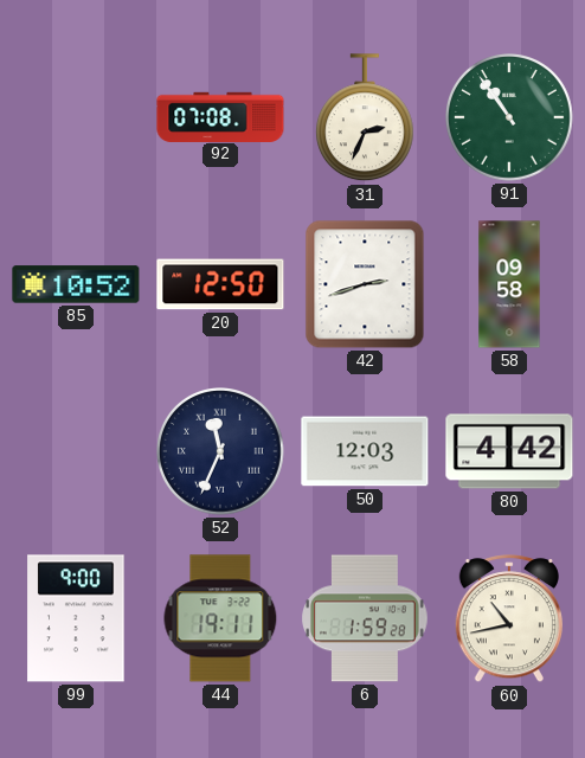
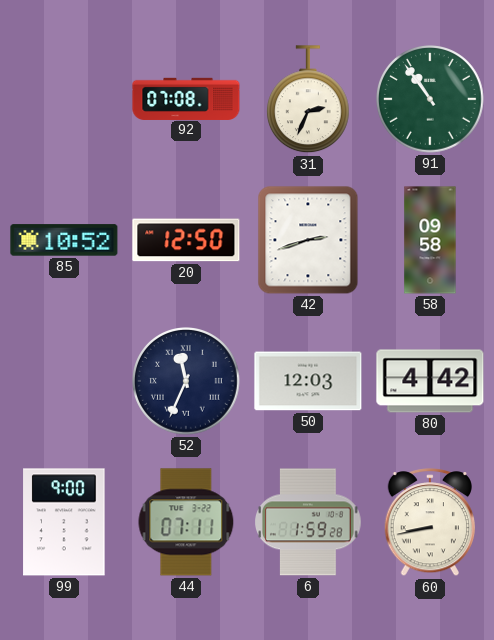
44: 19:11 -> 07:11
60: 10:43 -> 8:43
